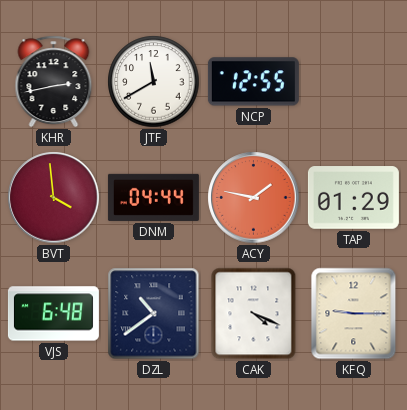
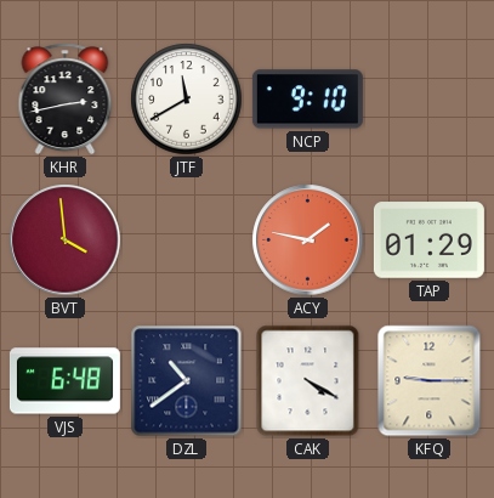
NCP: 12:55 -> 9:10
DNM: 04:44 -> none
CAK: 4:19 -> 4:20
